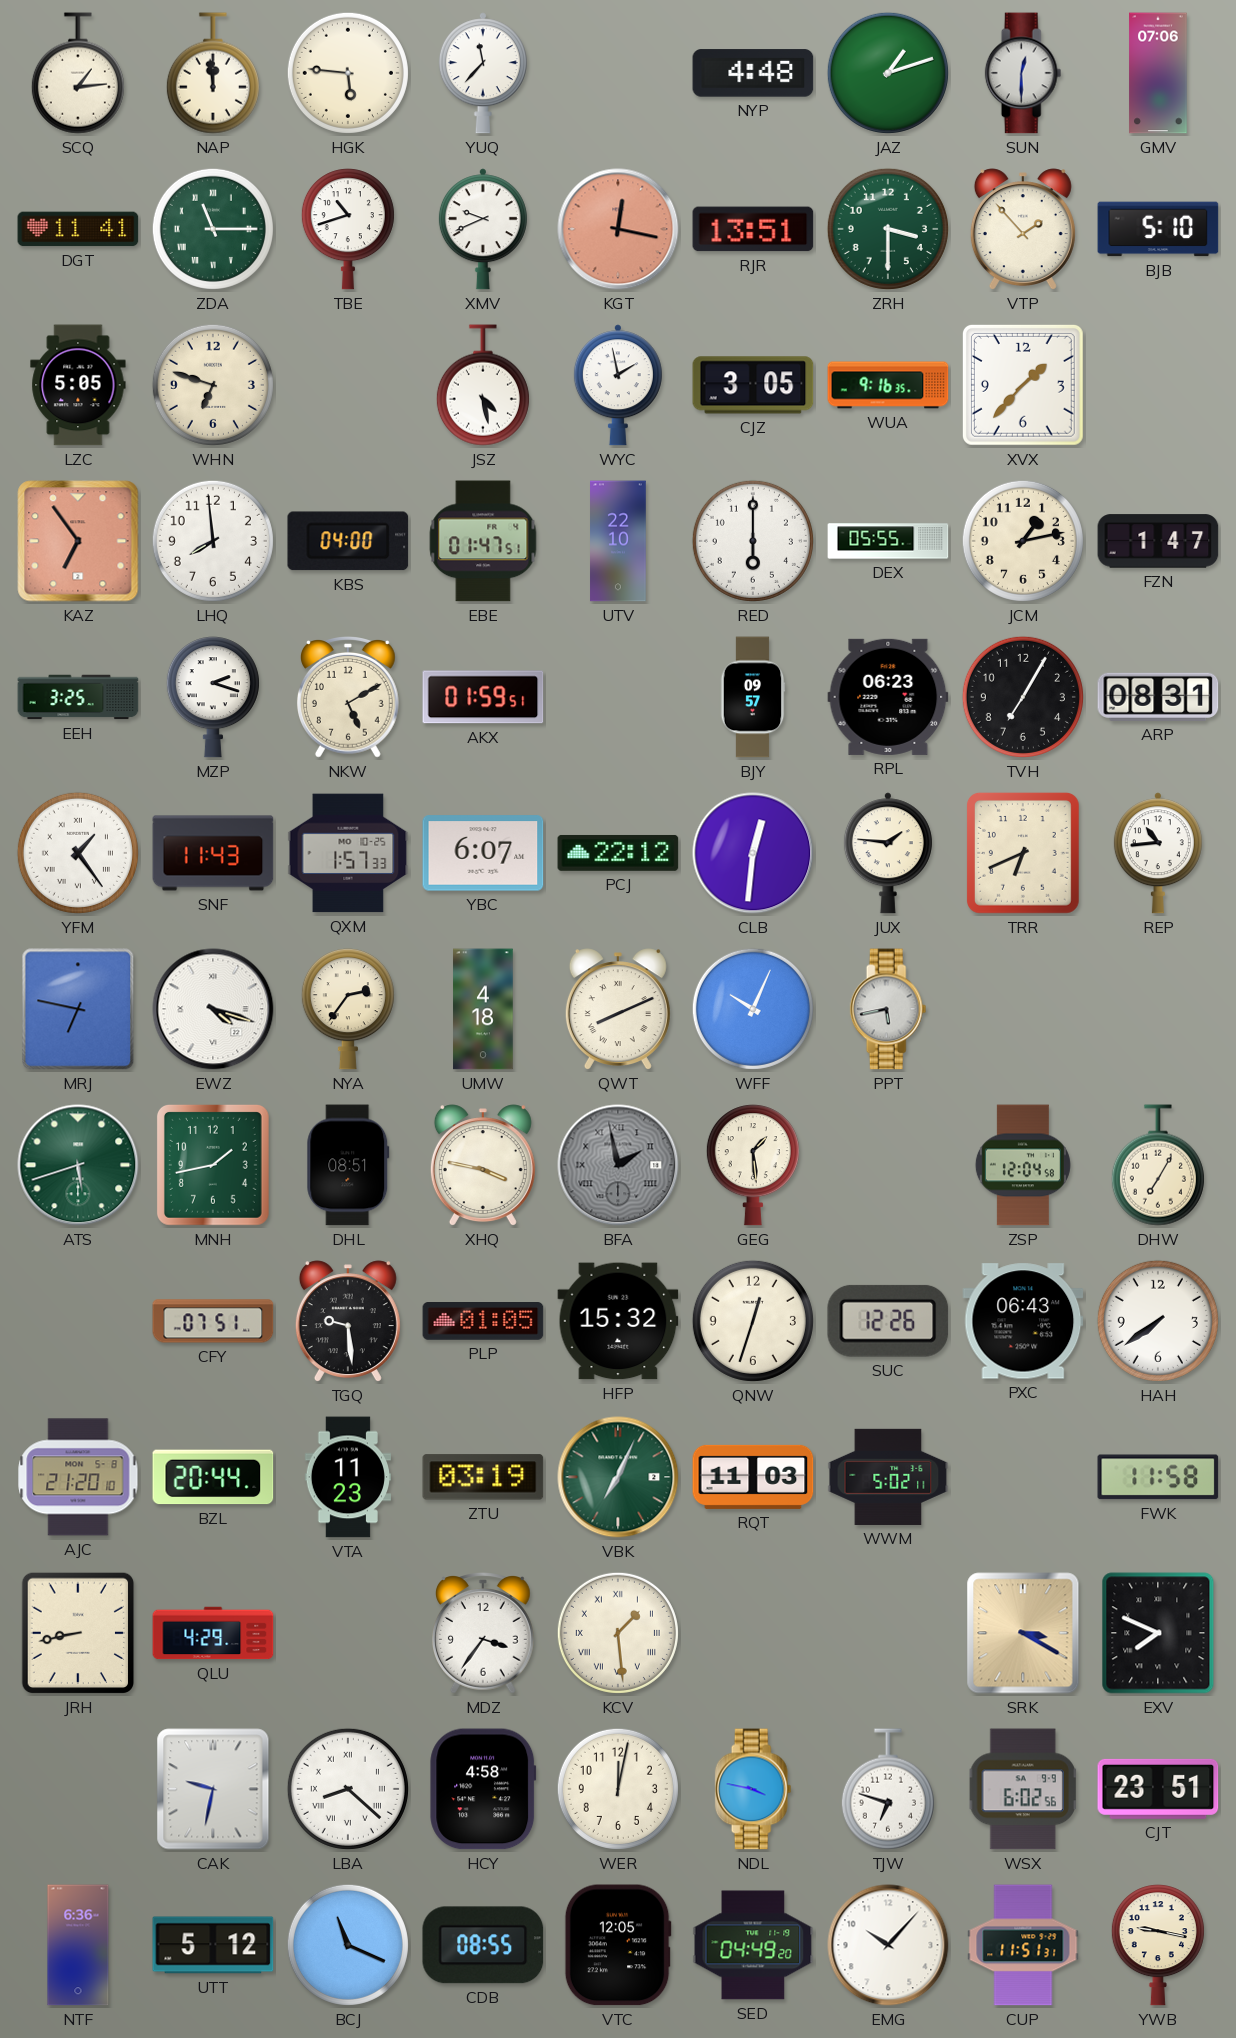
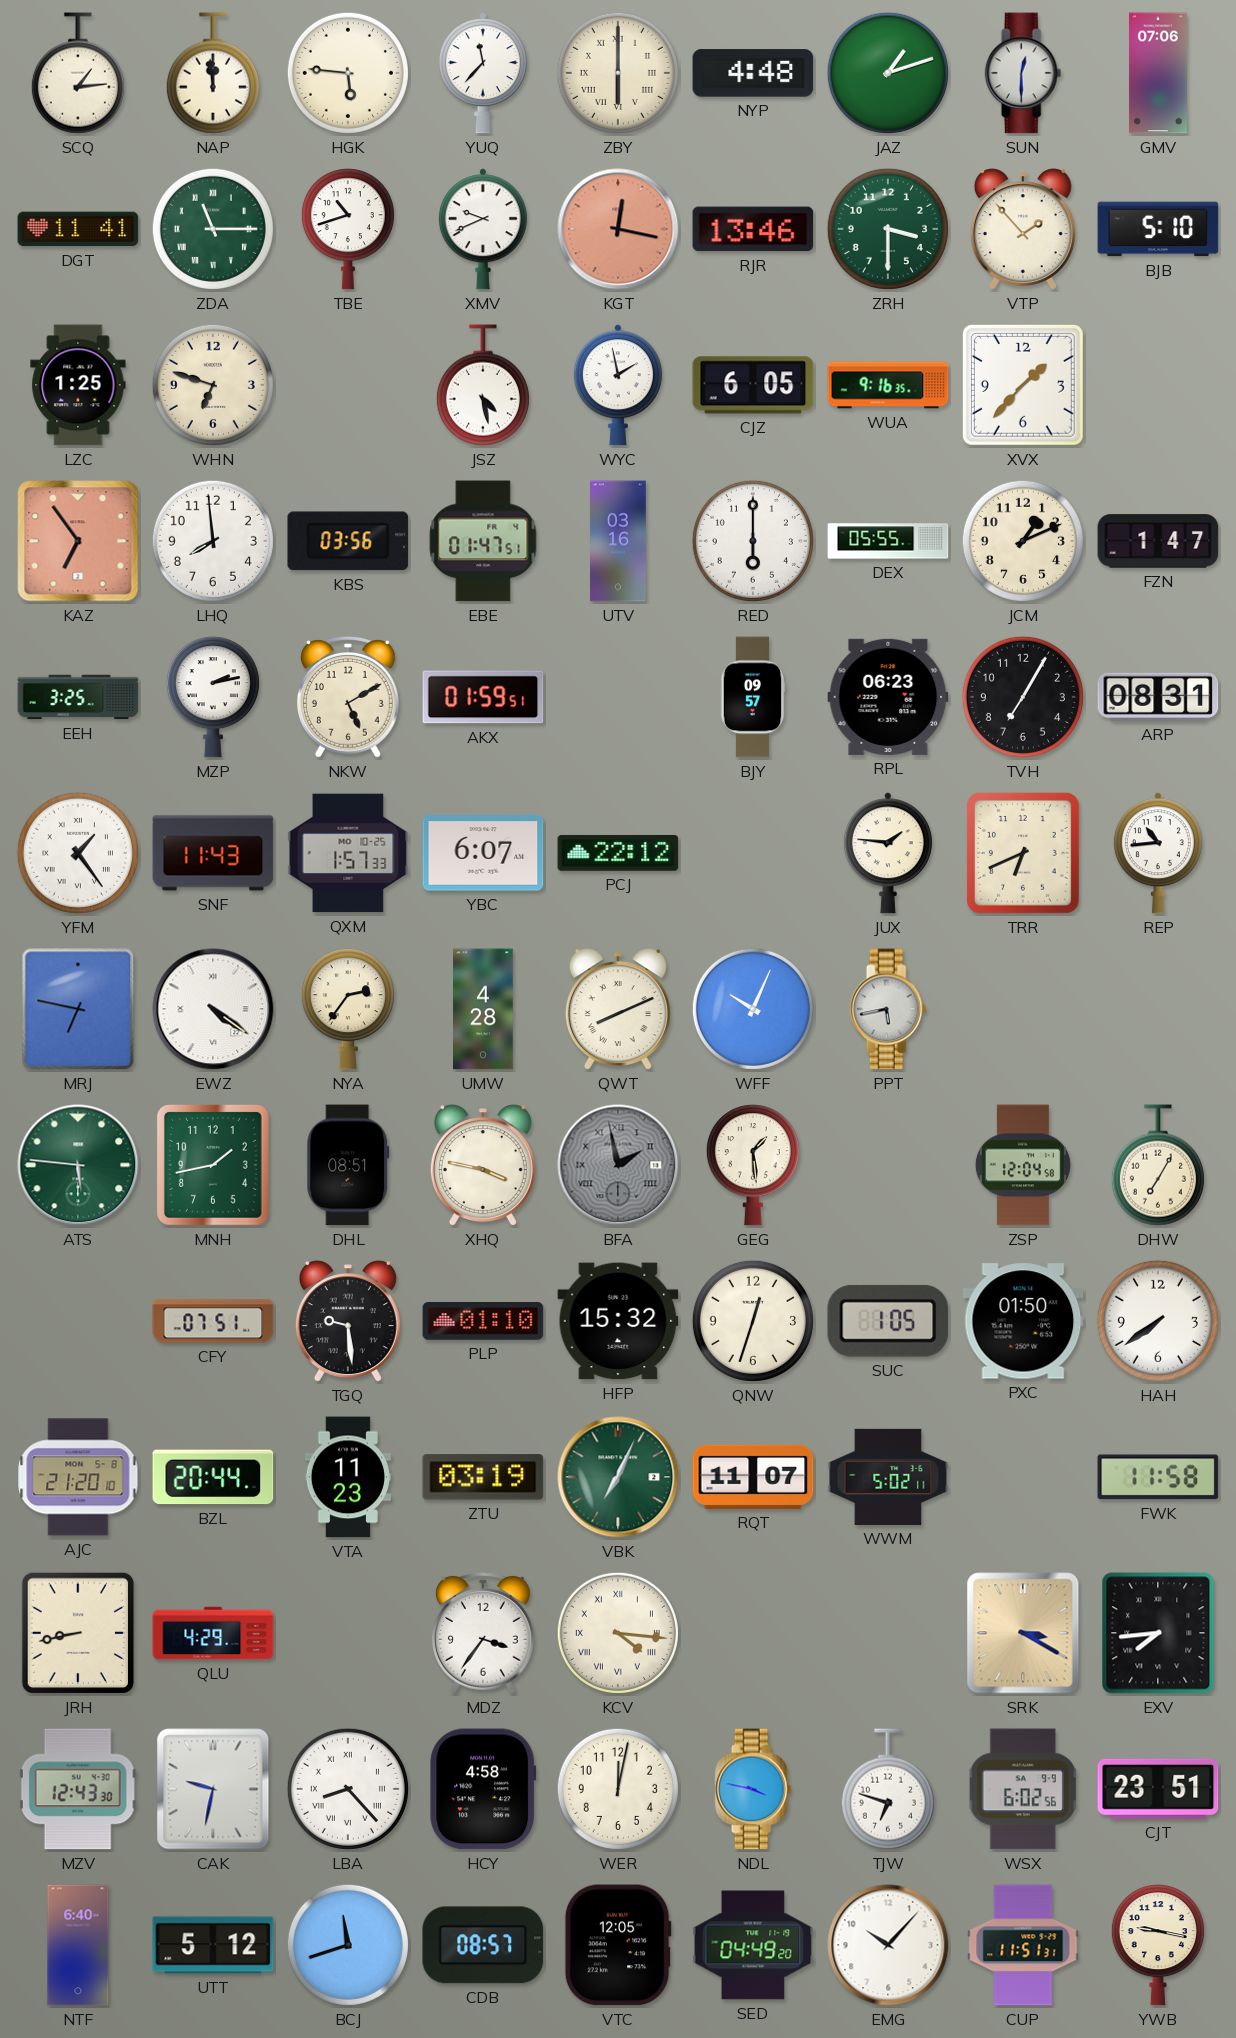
ZBY: none -> 6:00
RJR: 13:51 -> 13:46
LZC: 5:05 -> 1:25
CJZ: 3:05 -> 6:05
KBS: 04:00 -> 03:56
UTV: 22:10 -> 03:16
JCM: 1:13 -> 1:11
MZP: 2:18 -> 2:13
CLB: 12:31 -> none
EWZ: 4:18 -> 4:21
UMW: 4:18 -> 4:28
ATS: 5:42 -> 5:46
PLP: 01:05 -> 01:10
SUC: 12:26 -> 1:05
PXC: 06:43 -> 01:50
RQT: 11:03 -> 11:07
KCV: 1:29 -> 4:16
EXV: 7:49 -> 7:44
MZV: none -> 12:43
LBA: 8:22 -> 8:23
NTF: 6:36 -> 6:40
BCJ: 11:19 -> 11:42
CDB: 08:55 -> 08:57
